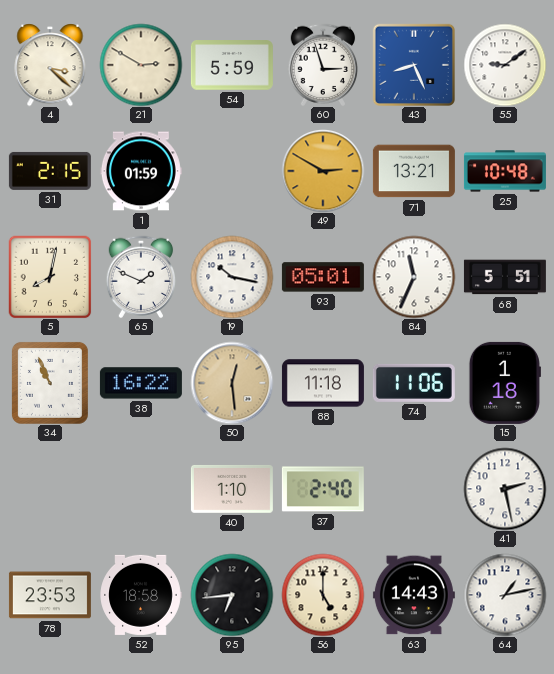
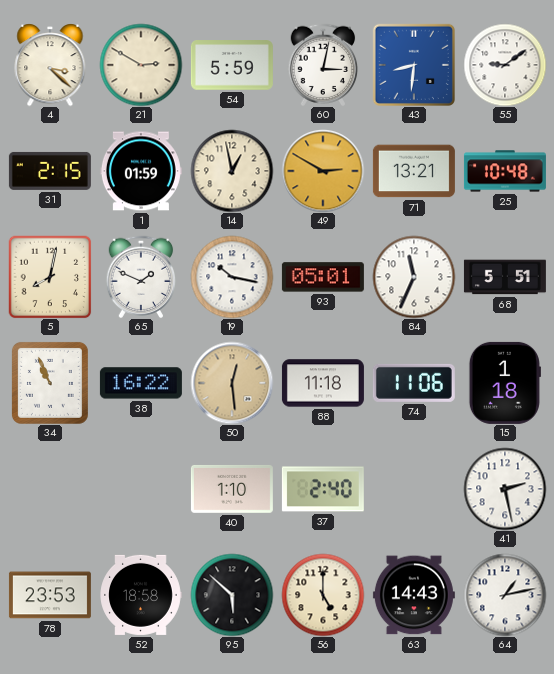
60: 2:57 -> 3:02
43: 8:26 -> 8:31
14: none -> 12:58
95: 6:44 -> 5:52
